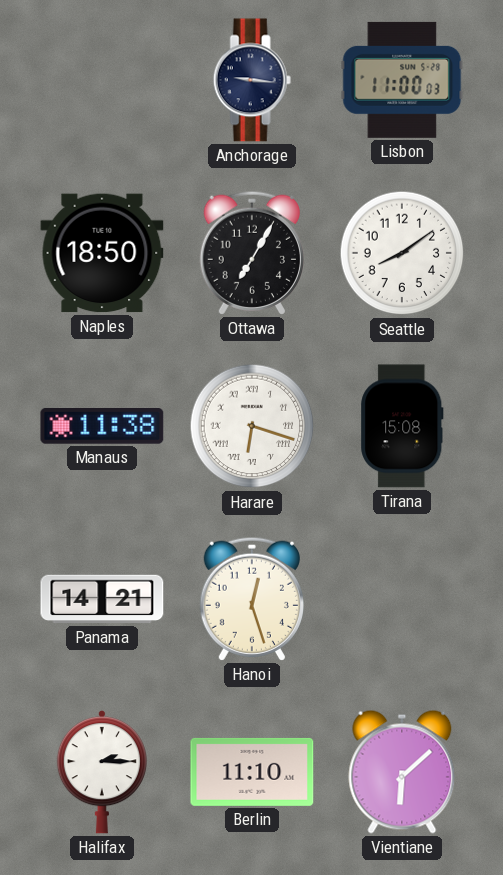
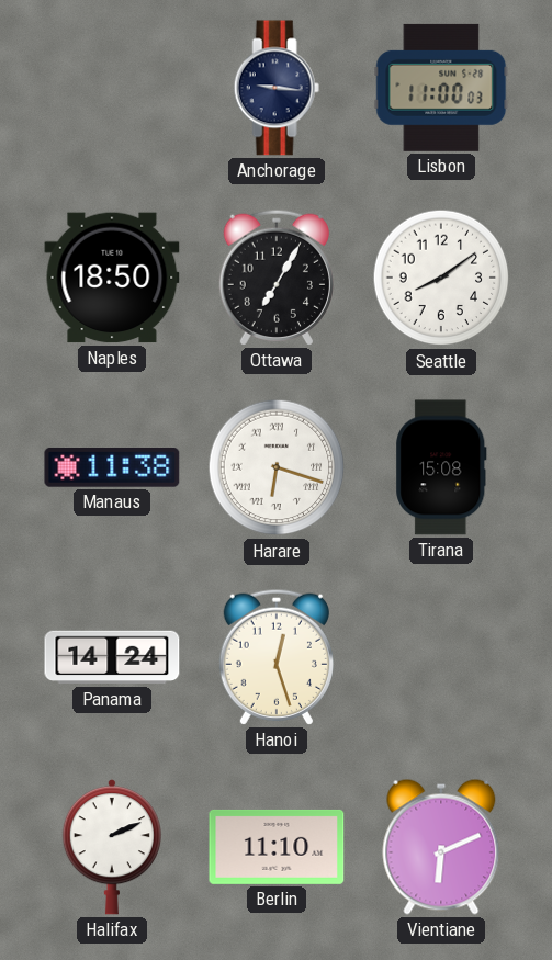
Panama: 14:21 -> 14:24
Halifax: 2:15 -> 2:11
Vientiane: 6:08 -> 6:11
